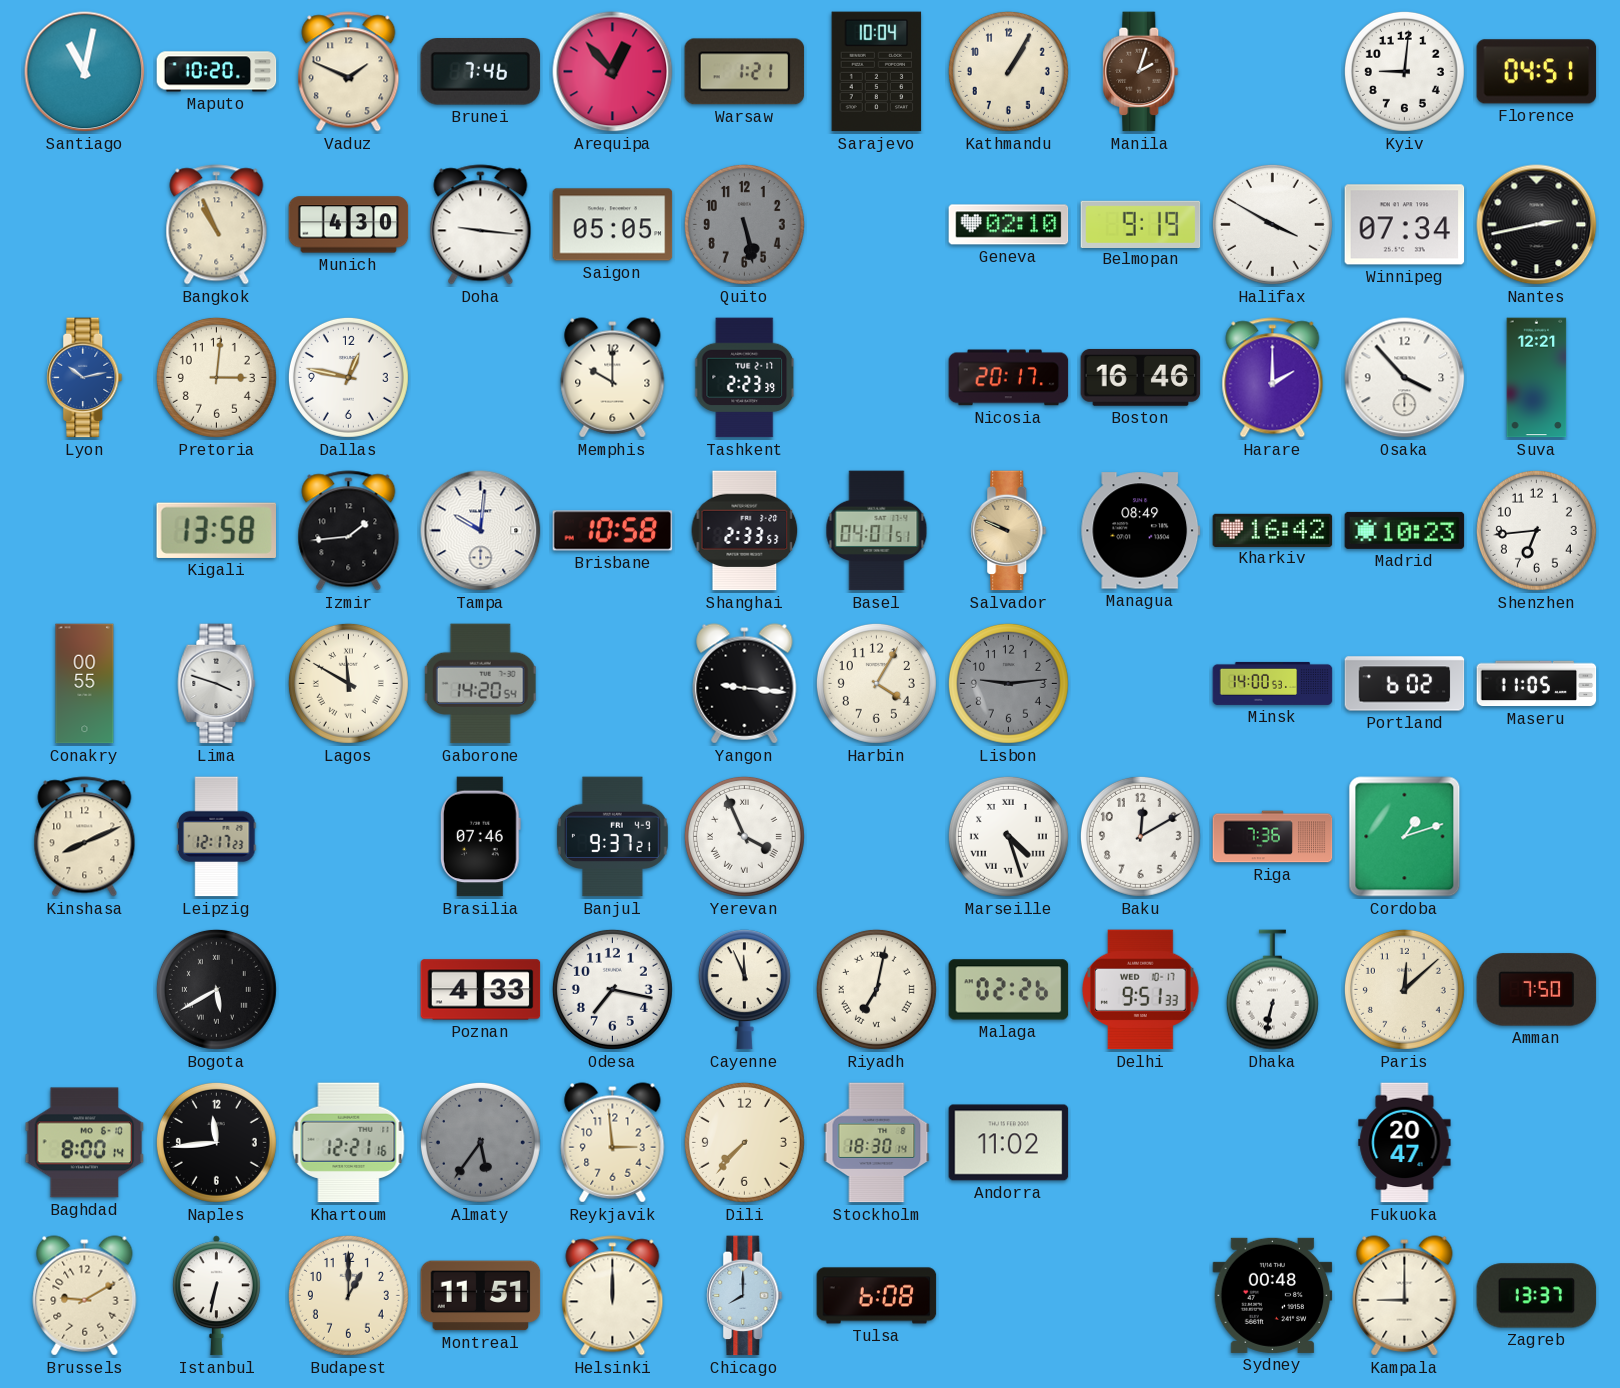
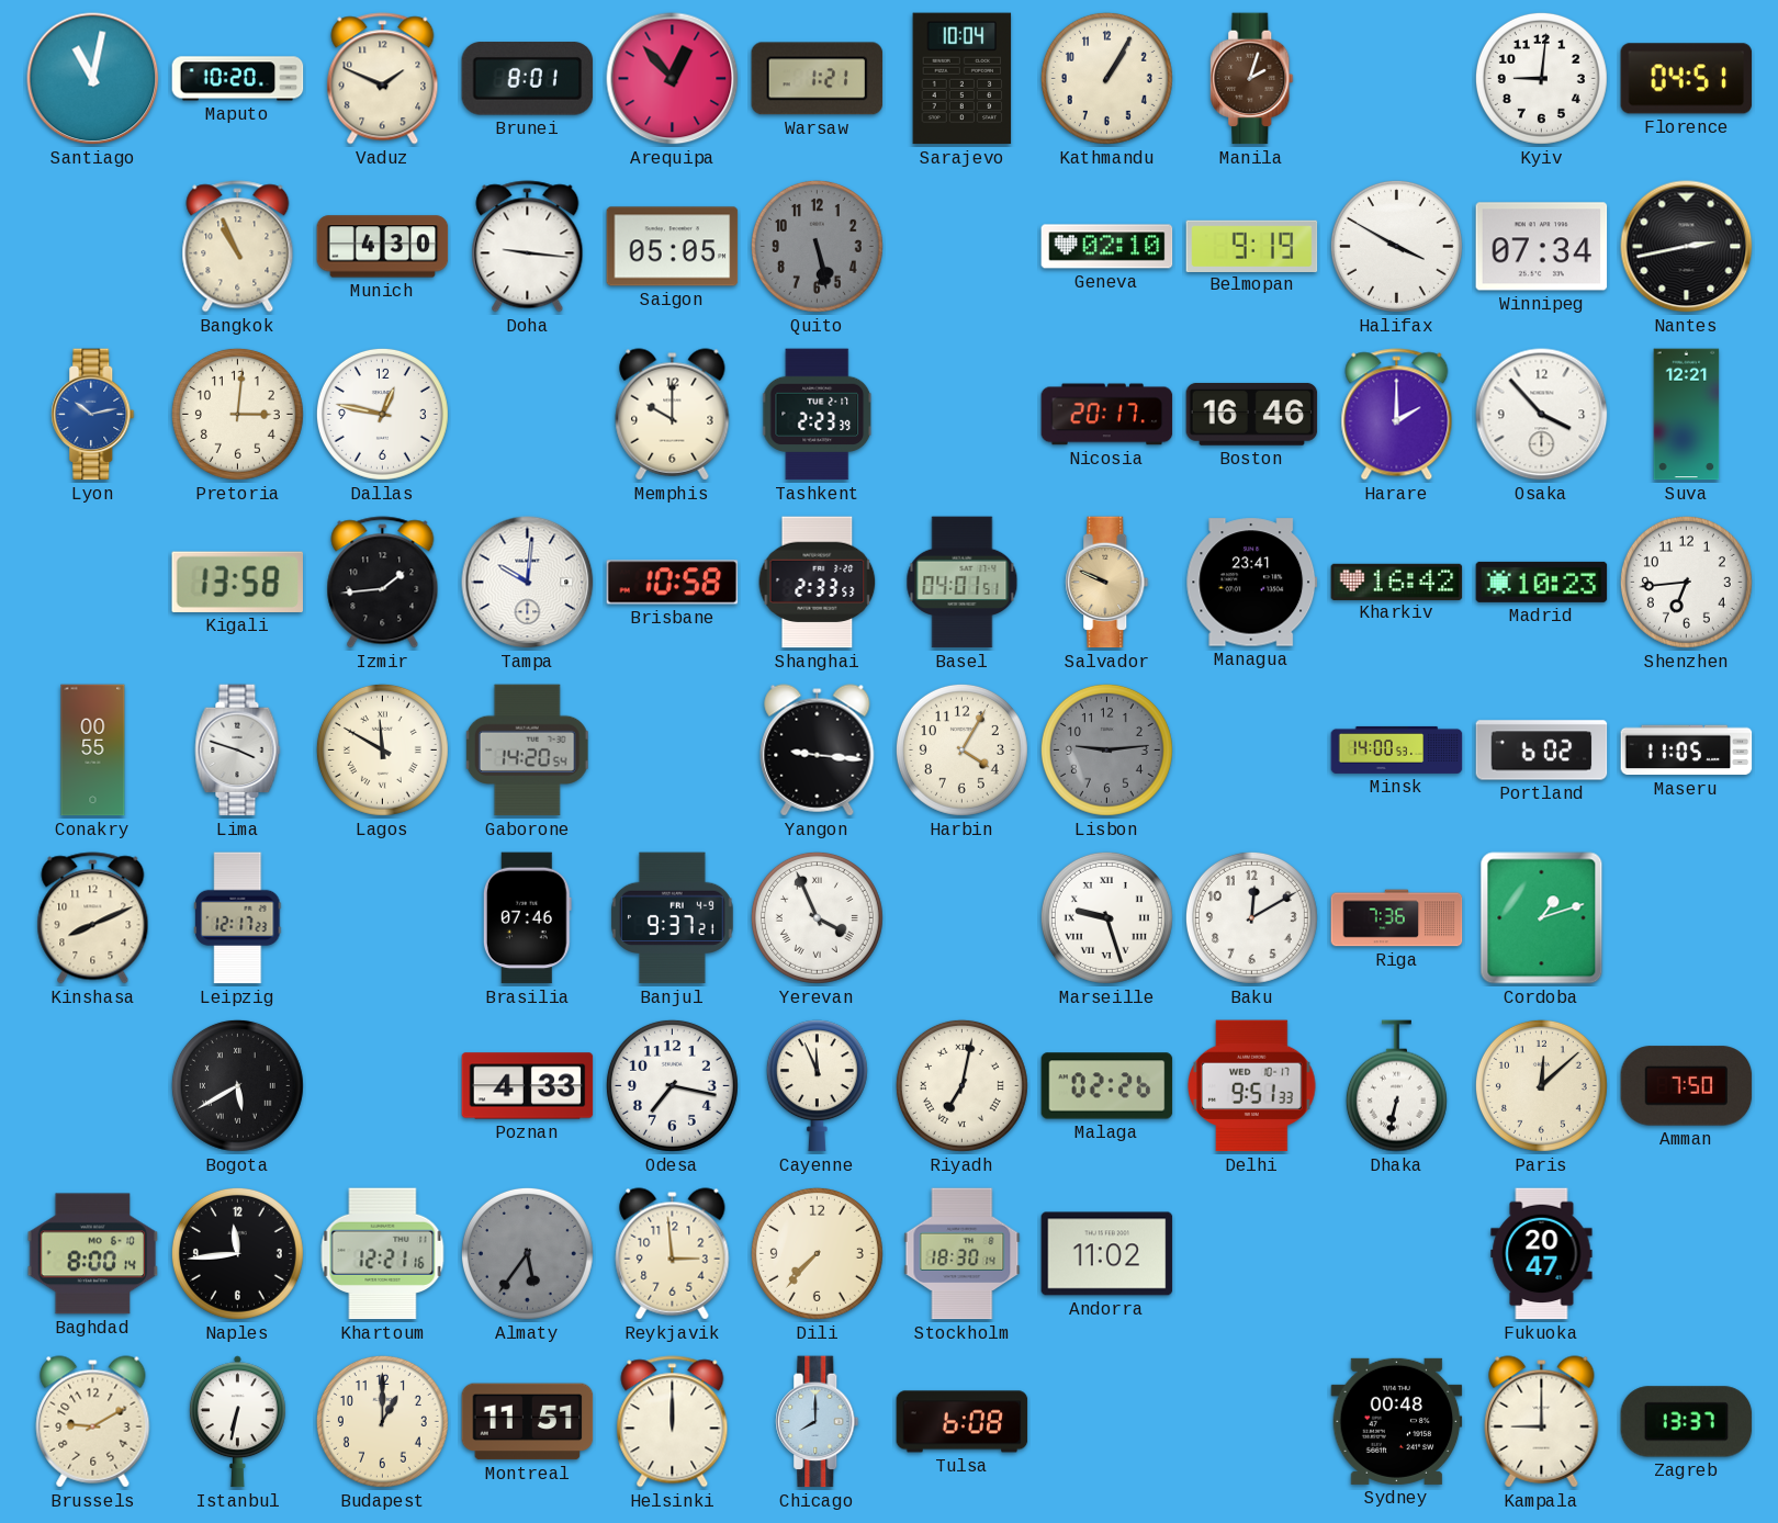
Brunei: 7:46 -> 8:01
Managua: 08:49 -> 23:41
Marseille: 4:27 -> 9:27
